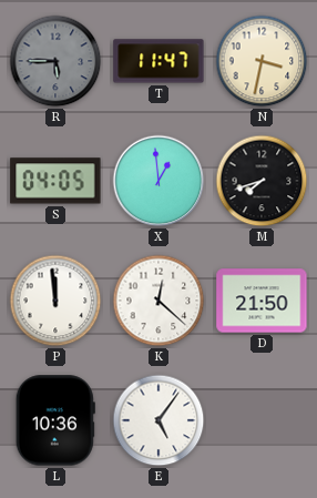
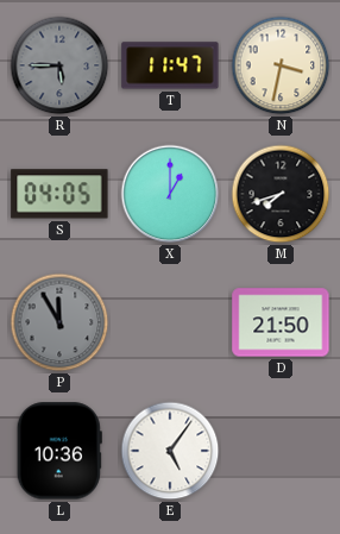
X: 12:59 -> 1:00
P: 11:59 -> 11:55
P dial: white -> grey
K: 12:22 -> none
